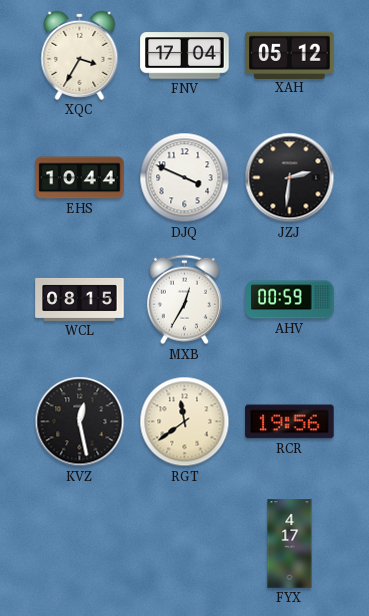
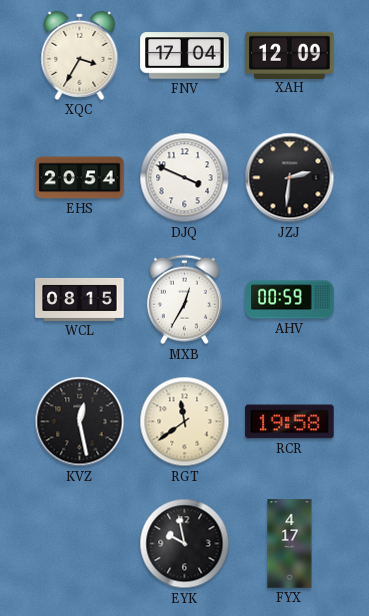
XAH: 05:12 -> 12:09
EHS: 10:44 -> 20:54
RCR: 19:56 -> 19:58
EYK: none -> 9:58
